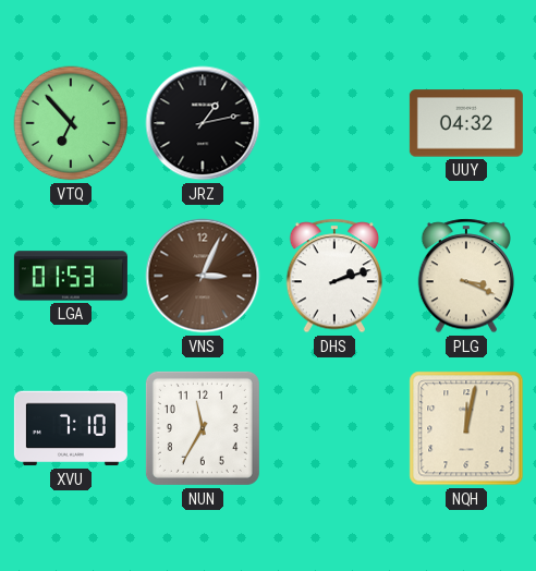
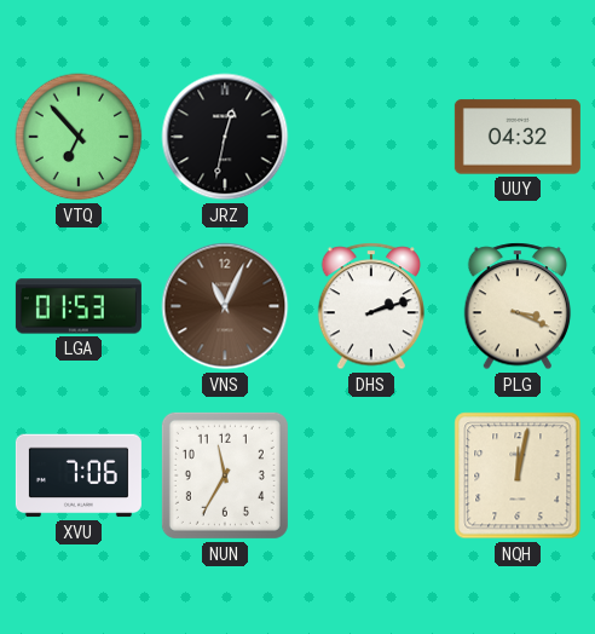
JRZ: 1:13 -> 12:32
VNS: 3:04 -> 11:04
XVU: 7:10 -> 7:06
